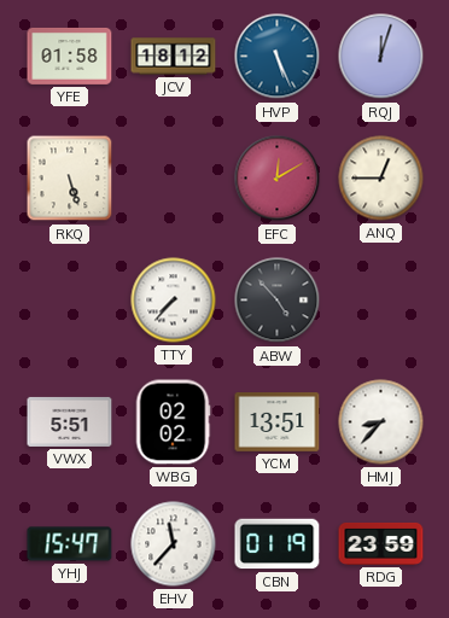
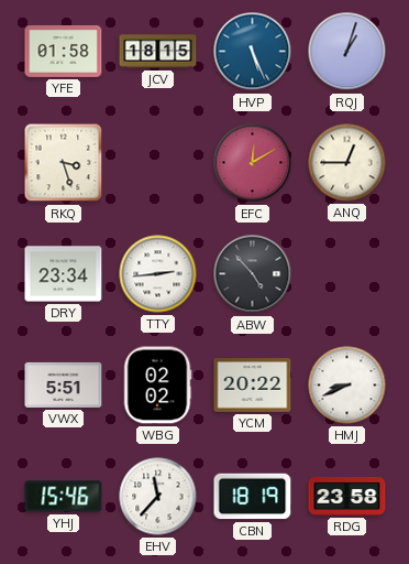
JCV: 18:12 -> 18:15
RQJ: 12:03 -> 1:03
RKQ: 5:27 -> 3:27
DRY: none -> 23:34
TTY: 7:37 -> 2:44
YCM: 13:51 -> 20:22
HMJ: 8:37 -> 8:41
YHJ: 15:47 -> 15:46
CBN: 01:19 -> 18:19
RDG: 23:59 -> 23:58
